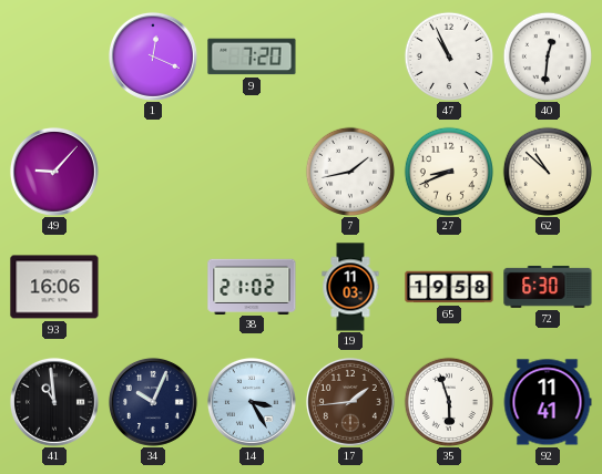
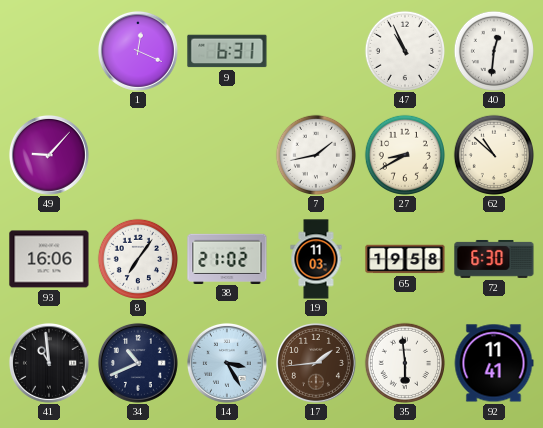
9: 7:20 -> 6:31
27: 8:41 -> 8:40
8: none -> 7:06
34: 10:04 -> 10:41
35: 5:57 -> 5:59
